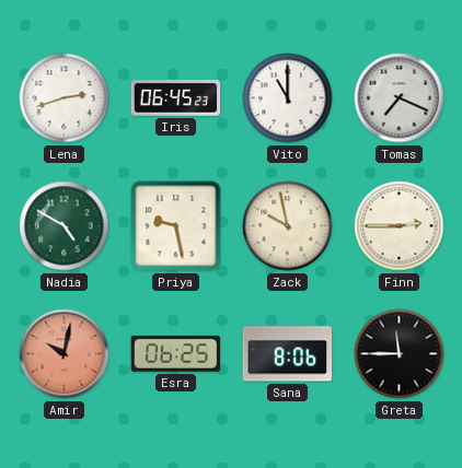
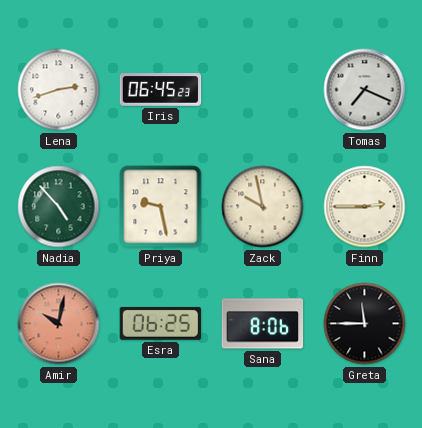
Vito: 11:00 -> none
Nadia: 4:50 -> 4:53
